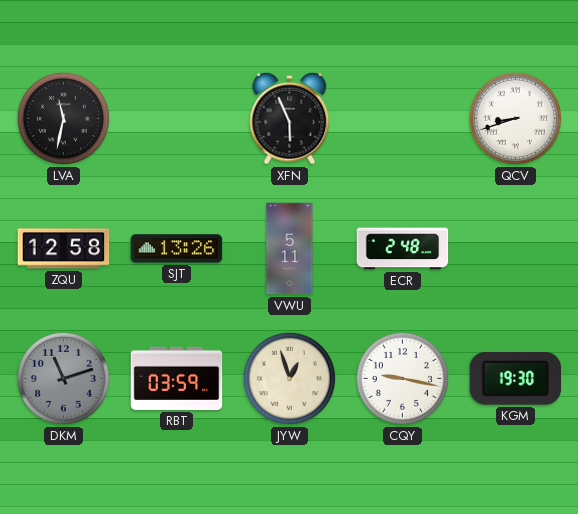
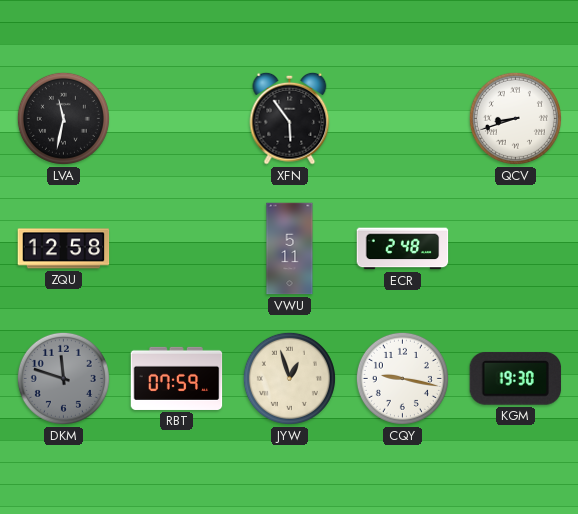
XFN: 5:56 -> 5:54
SJT: 13:26 -> none
DKM: 11:12 -> 11:48
RBT: 03:59 -> 07:59
